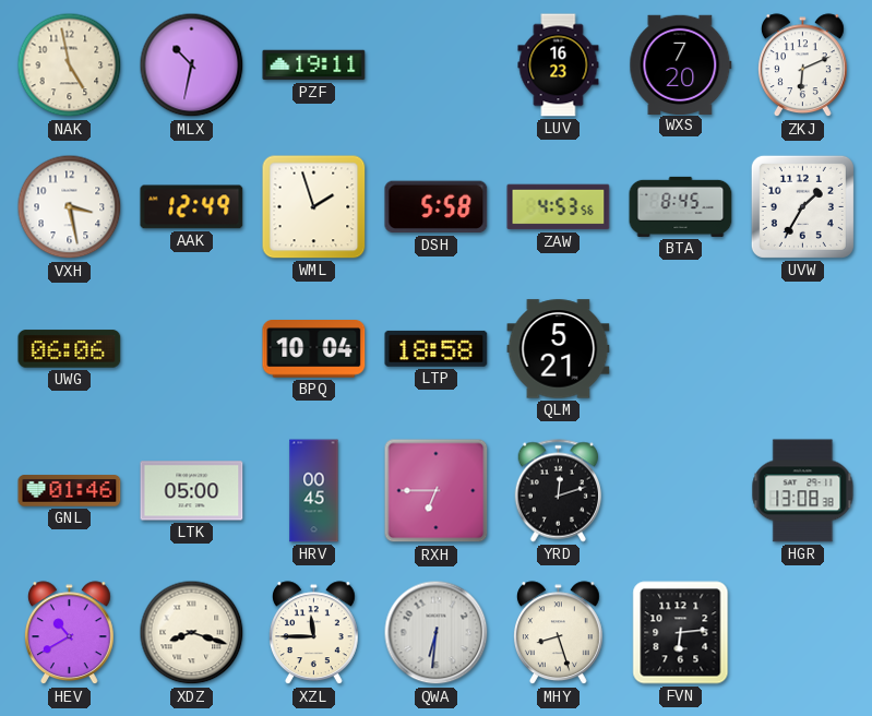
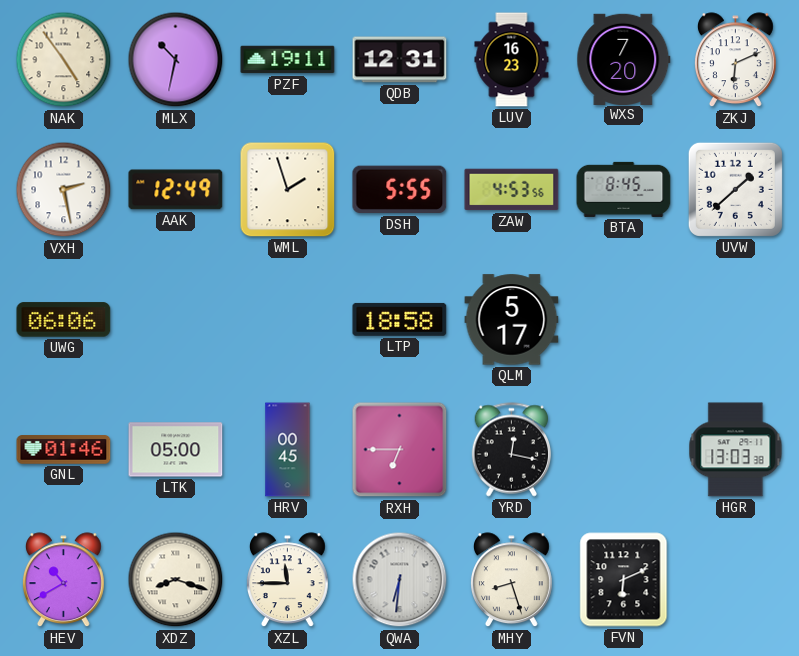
NAK: 4:58 -> 4:54
QDB: none -> 12:31
VXH: 3:28 -> 2:28
DSH: 5:58 -> 5:55
UVW: 1:35 -> 1:38
BPQ: 10:04 -> none
QLM: 5:21 -> 5:17
YRD: 12:12 -> 12:17
HGR: 13:08 -> 13:03
FVN: 6:14 -> 6:11
